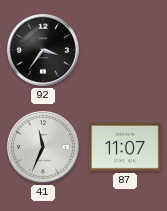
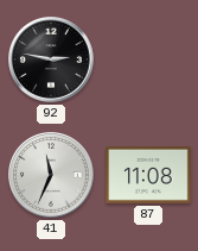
92: 3:36 -> 2:47
87: 11:07 -> 11:08
